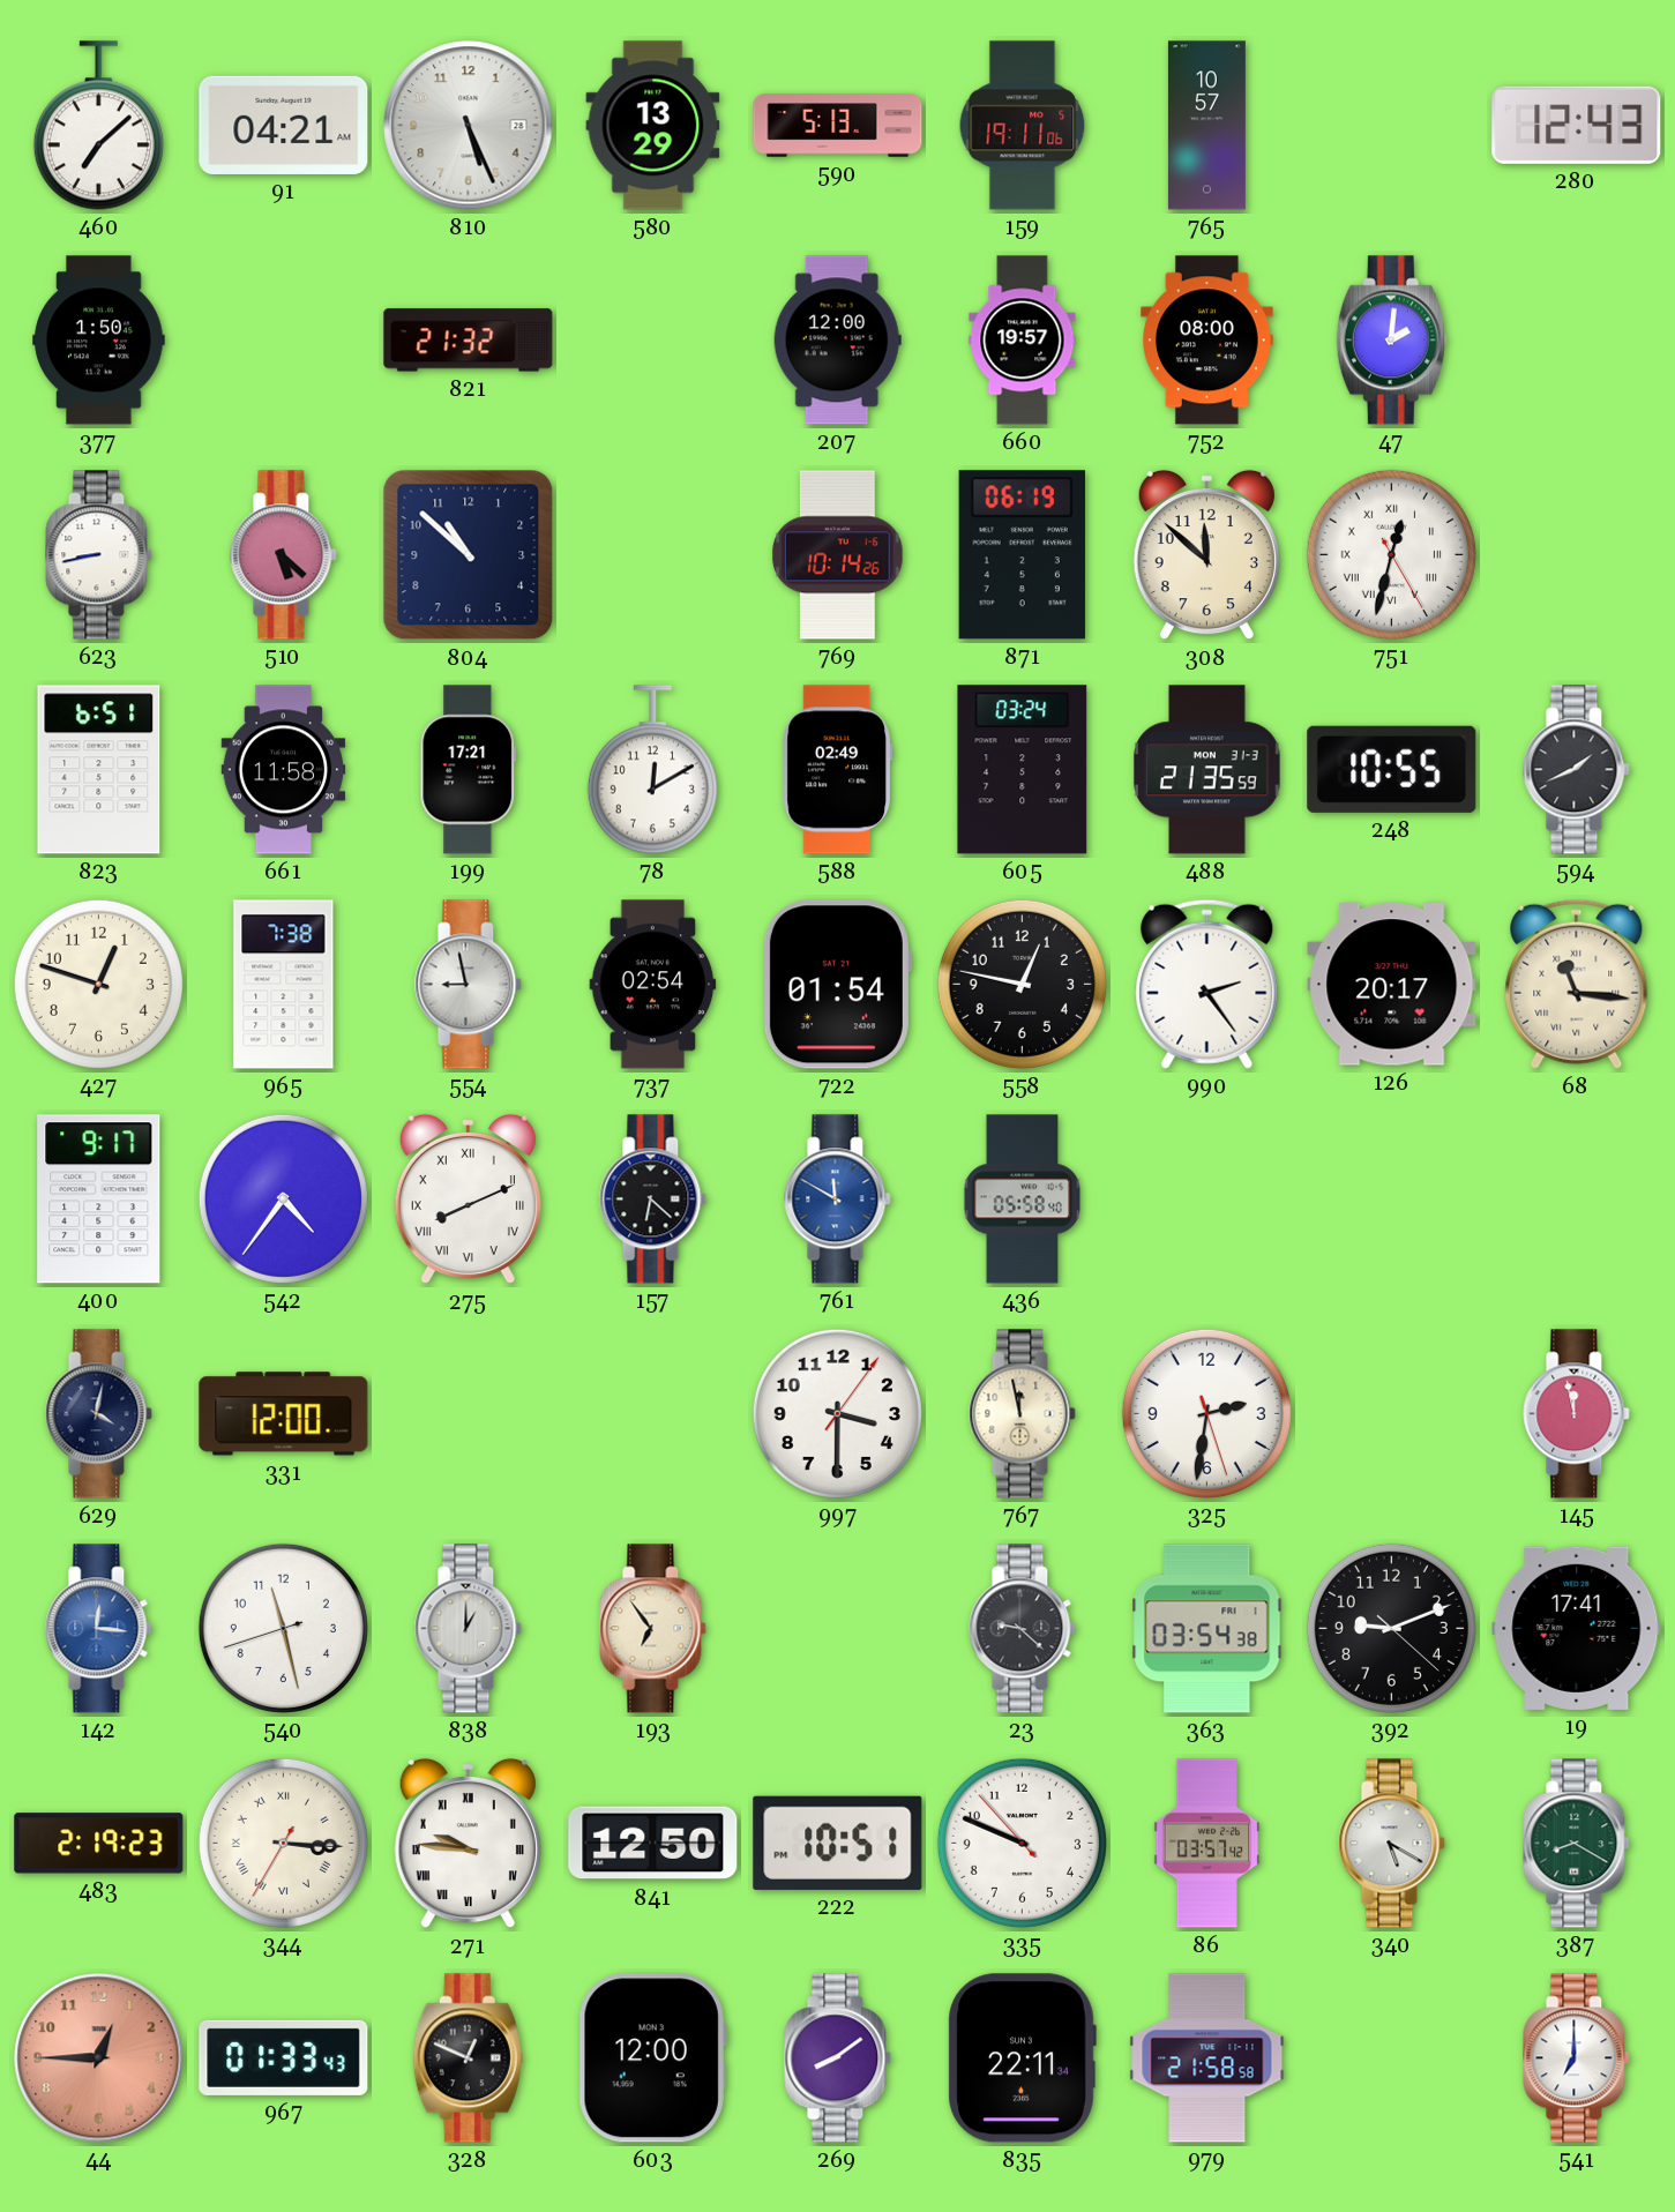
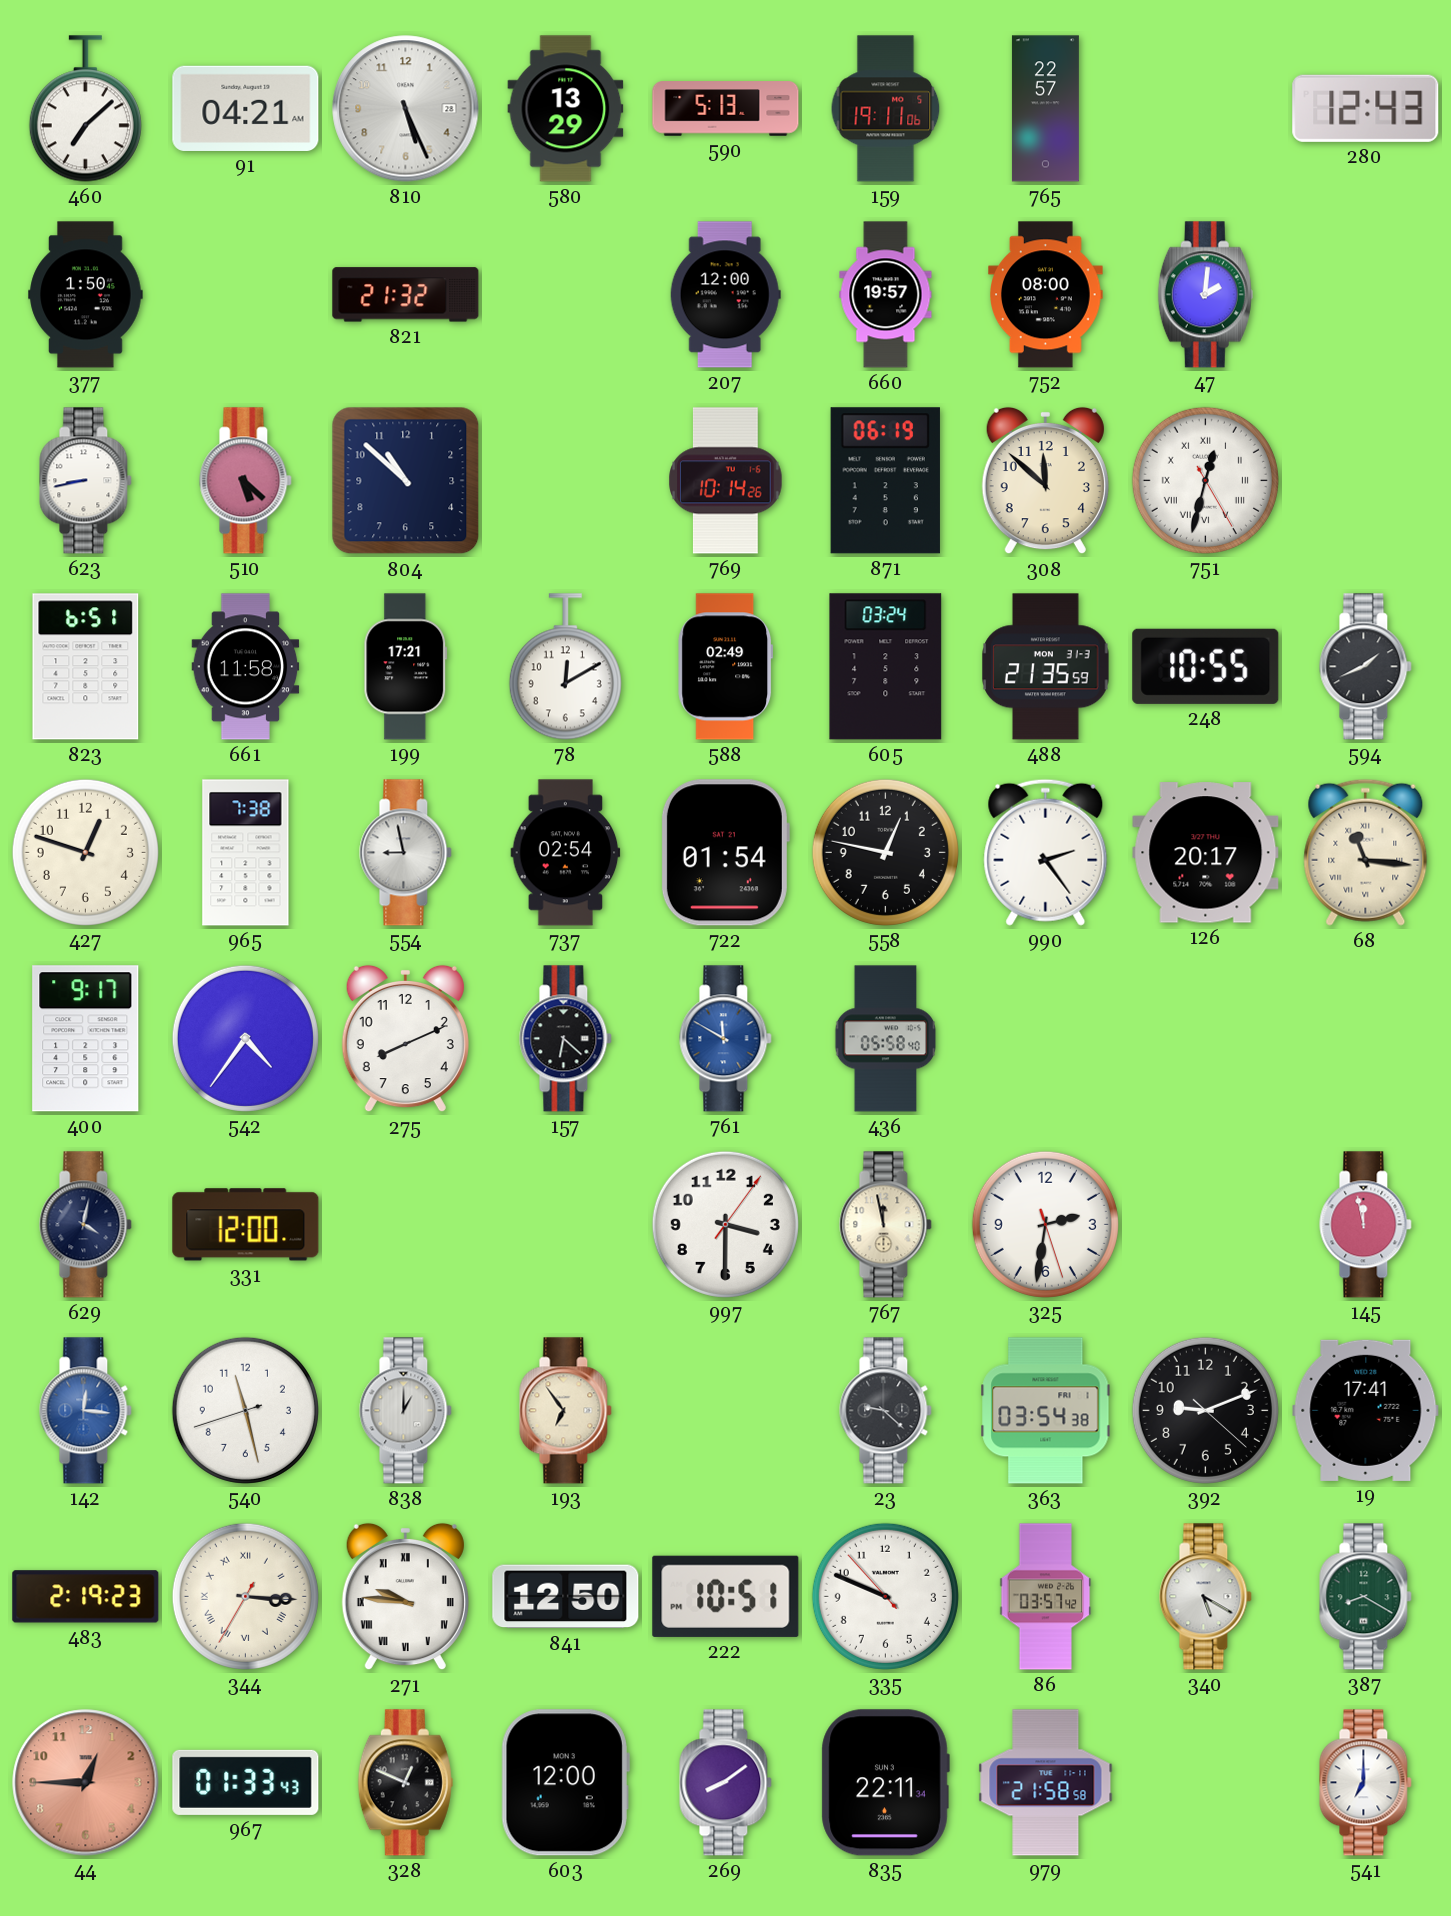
765: 10:57 -> 22:57
275 numerals: Roman -> Arabic
